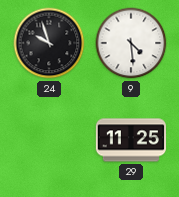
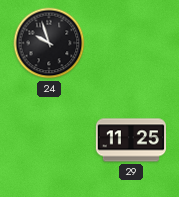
9: 4:29 -> none
